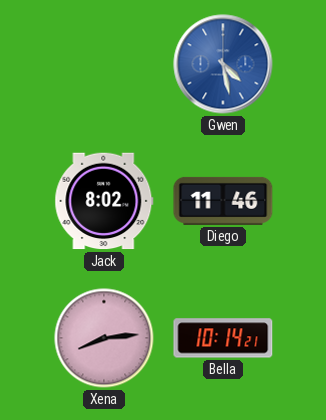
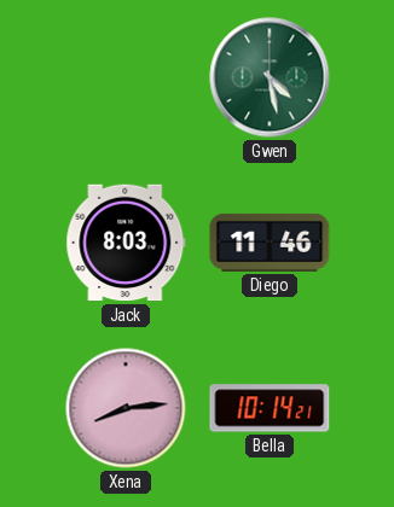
Gwen dial: blue -> green
Jack: 8:02 -> 8:03
